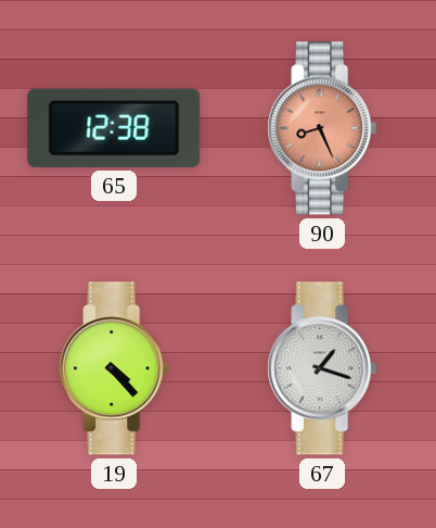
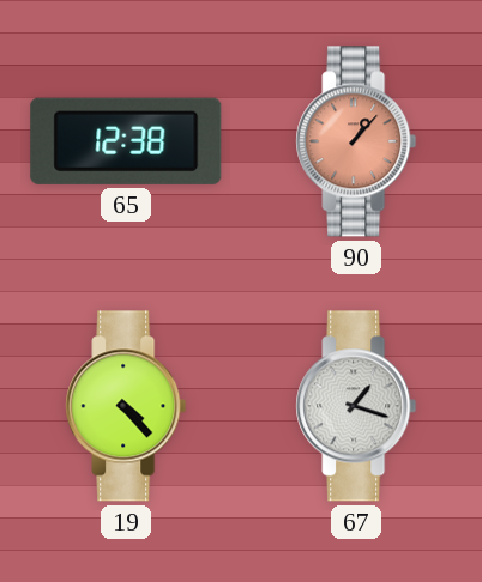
90: 8:26 -> 1:07
